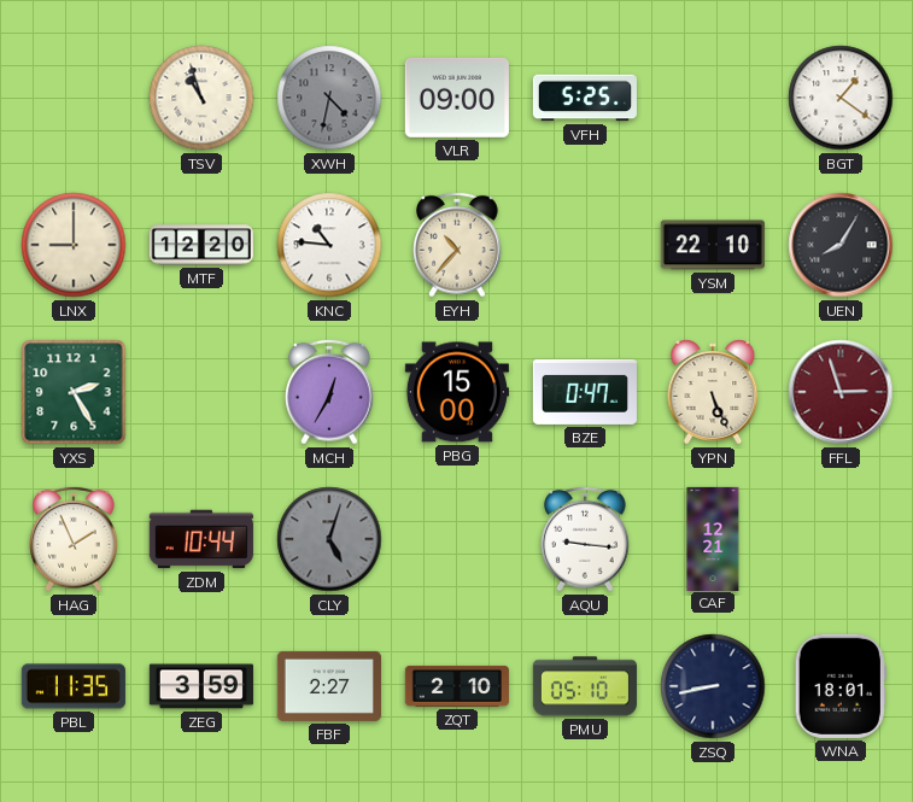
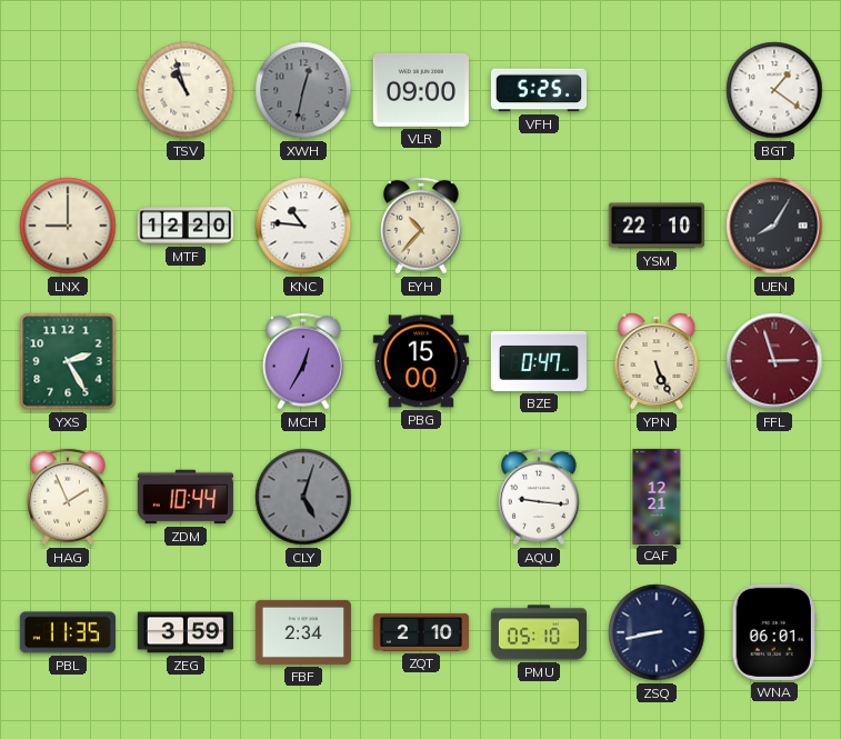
XWH: 4:32 -> 12:32
FBF: 2:27 -> 2:34
WNA: 18:01 -> 06:01
